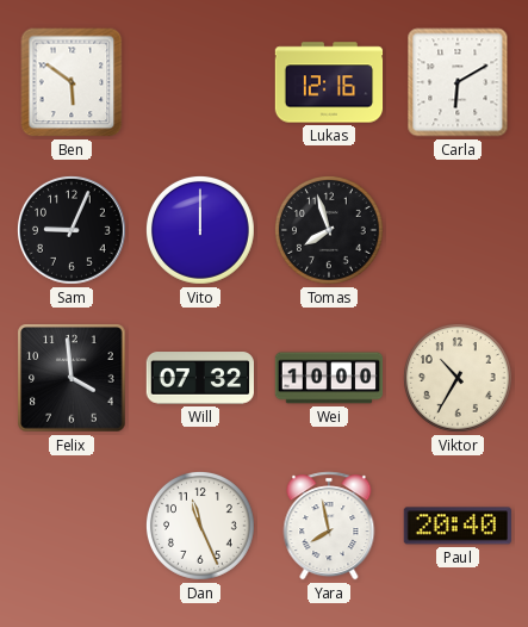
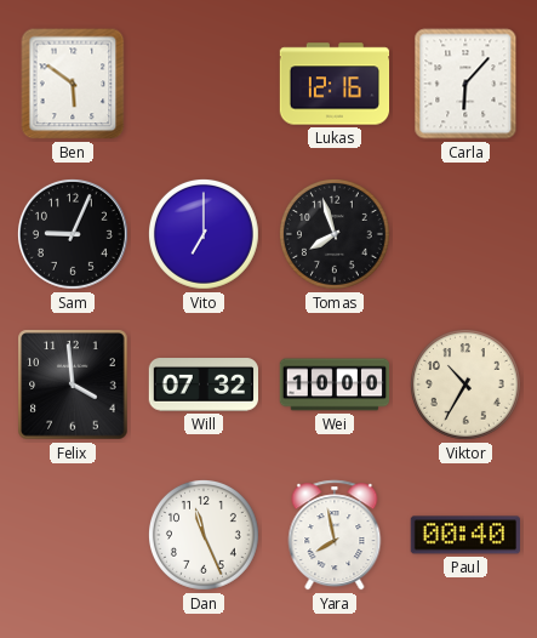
Carla: 6:10 -> 6:07
Vito: 12:00 -> 7:00
Paul: 20:40 -> 00:40
